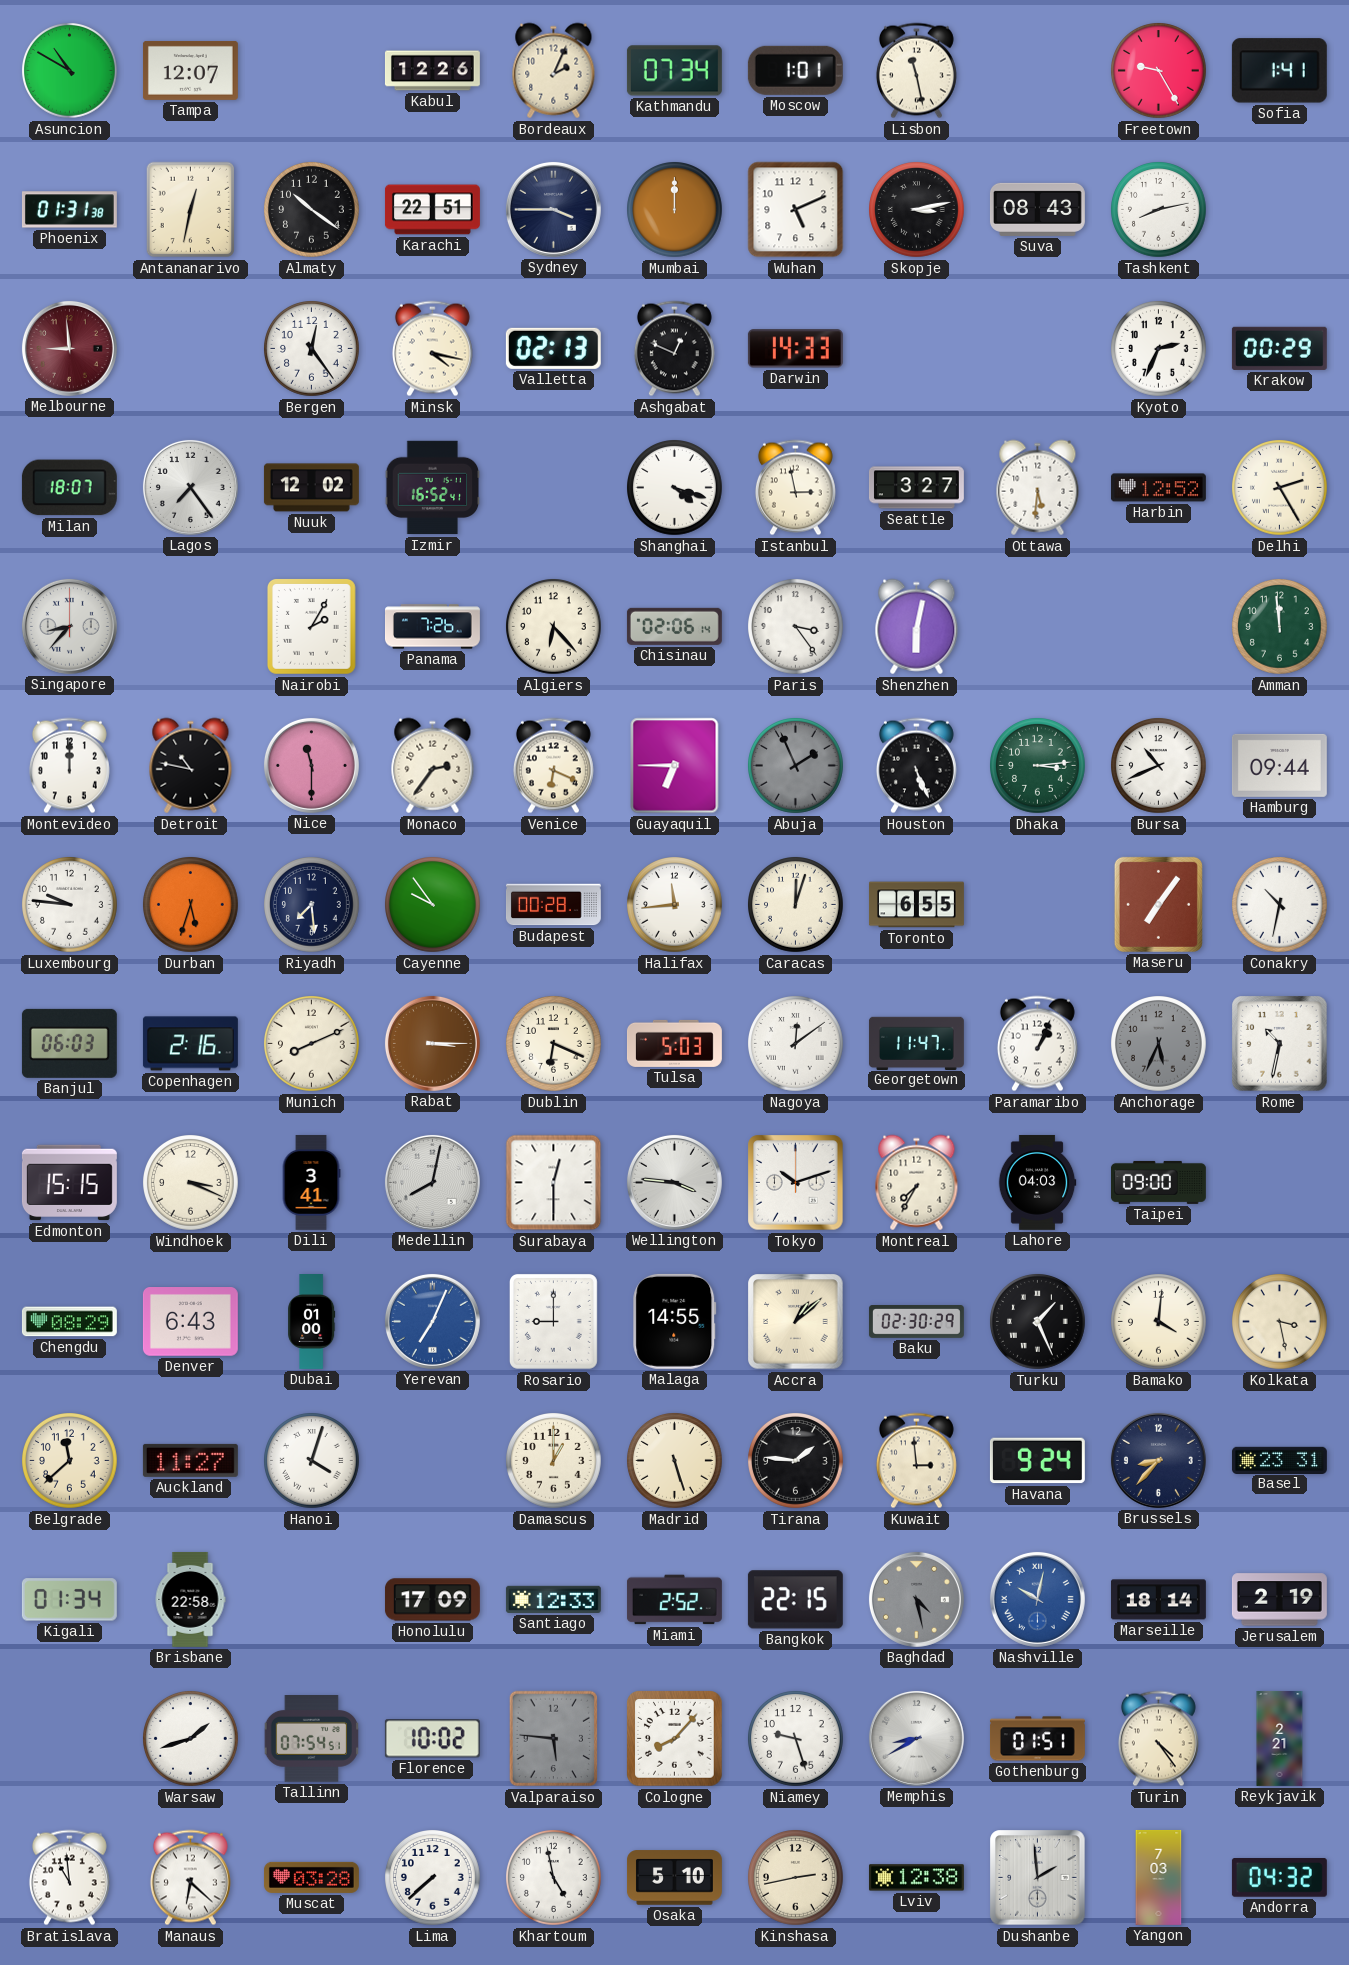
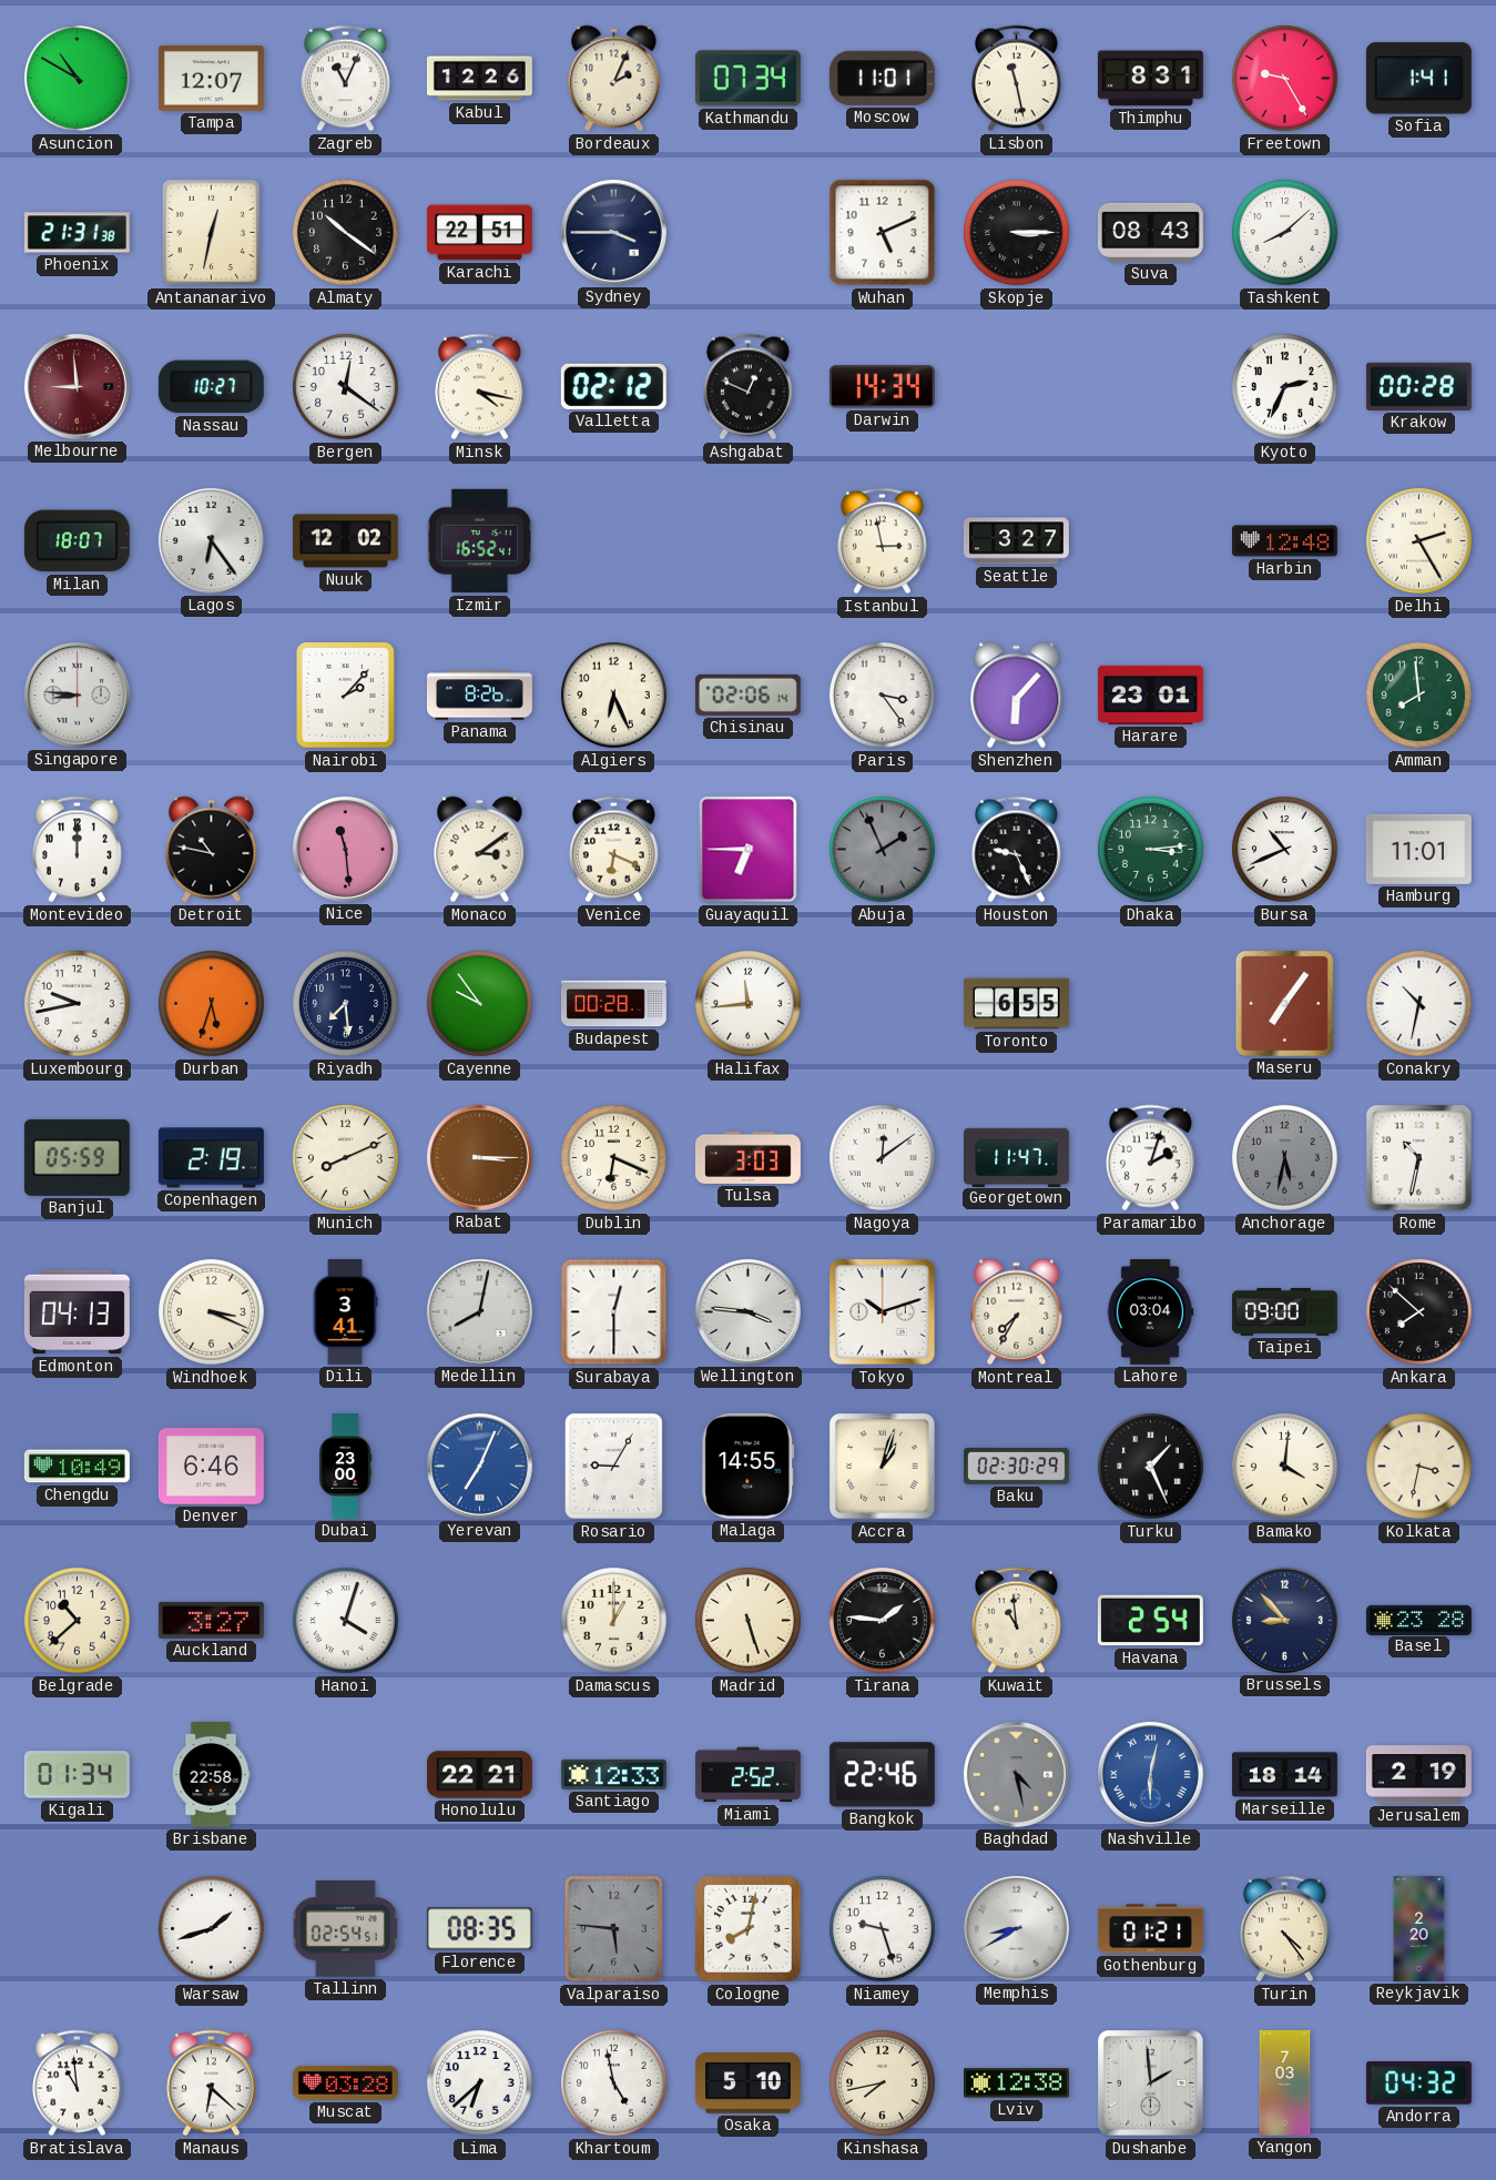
Zagreb: none -> 11:04
Moscow: 1:01 -> 11:01
Thimphu: none -> 8:31
Phoenix: 01:31 -> 21:31
Mumbai: 12:00 -> none
Skopje: 3:13 -> 3:15
Tashkent: 8:13 -> 8:08
Nassau: none -> 10:27
Bergen: 12:24 -> 12:21
Valletta: 02:13 -> 02:12
Darwin: 14:33 -> 14:34
Krakow: 00:29 -> 00:28
Lagos: 7:24 -> 6:24
Shanghai: 4:18 -> none
Ottawa: 5:31 -> none
Harbin: 12:52 -> 12:48
Singapore: 8:37 -> 8:46
Nairobi: 2:05 -> 2:07
Panama: 7:26 -> 8:26
Algiers: 6:23 -> 6:26
Shenzhen: 6:02 -> 6:07
Harare: none -> 23:01
Amman: 11:59 -> 7:59
Nice: 11:30 -> 11:29
Monaco: 2:36 -> 3:09
Houston: 5:26 -> 9:26
Hamburg: 09:44 -> 11:01
Luxembourg: 9:46 -> 9:43
Caracas: 12:03 -> none
Banjul: 06:03 -> 05:59
Copenhagen: 2:16 -> 2:19
Tulsa: 5:03 -> 3:03
Paramaribo: 1:04 -> 2:03
Anchorage: 5:34 -> 5:32
Edmonton: 15:15 -> 04:13
Lahore: 04:03 -> 03:04
Ankara: none -> 7:52
Chengdu: 08:29 -> 10:49
Denver: 6:43 -> 6:46
Dubai: 01:00 -> 23:00
Rosario: 9:00 -> 9:05
Accra: 1:08 -> 1:03
Kolkata: 3:28 -> 3:32
Belgrade: 11:38 -> 10:38
Auckland: 11:27 -> 3:27
Kuwait: 2:59 -> 10:59
Havana: 9:24 -> 2:54
Brussels: 8:37 -> 8:53
Basel: 23:31 -> 23:28
Honolulu: 17:09 -> 22:21
Bangkok: 22:15 -> 22:46
Nashville: 10:02 -> 6:02
Tallinn: 07:54 -> 02:54
Florence: 10:02 -> 08:35
Cologne: 8:07 -> 8:02
Gothenburg: 01:51 -> 01:21
Reykjavik: 2:21 -> 2:20
Lima: 7:38 -> 6:38
Kinshasa: 2:43 -> 7:43
